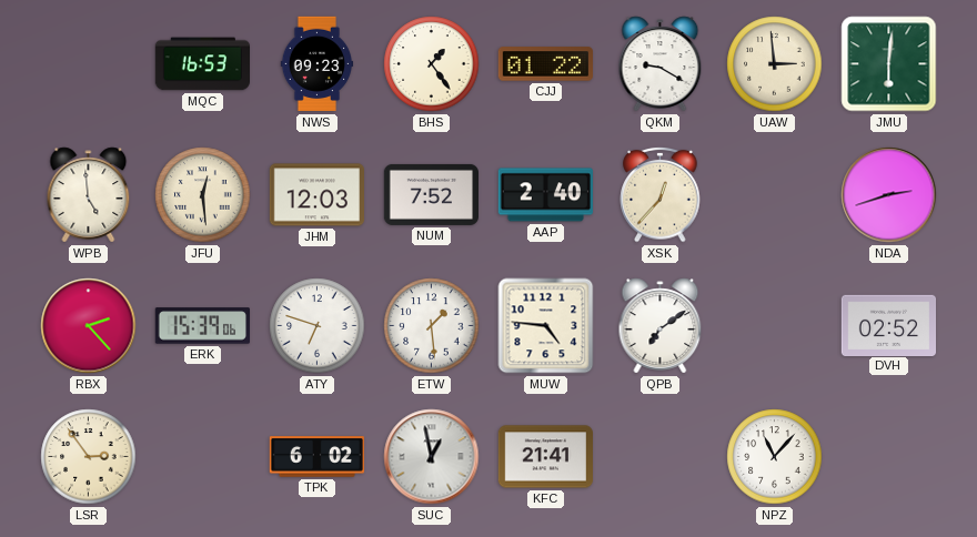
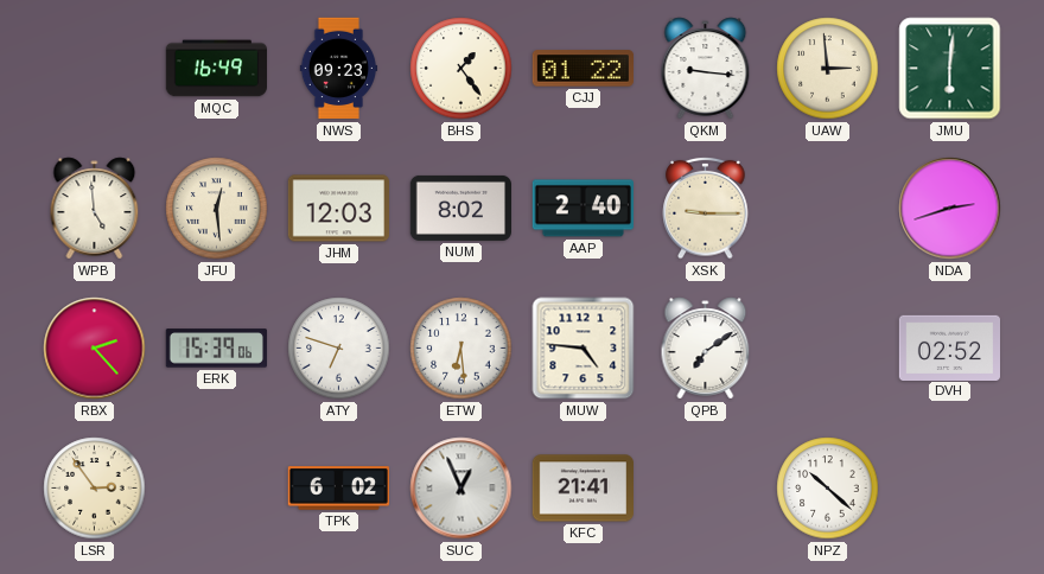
MQC: 16:53 -> 16:49
QKM: 9:20 -> 9:16
NUM: 7:52 -> 8:02
XSK: 12:37 -> 9:15
ETW: 1:29 -> 6:29
SUC: 12:58 -> 12:56
NPZ: 11:07 -> 10:22
